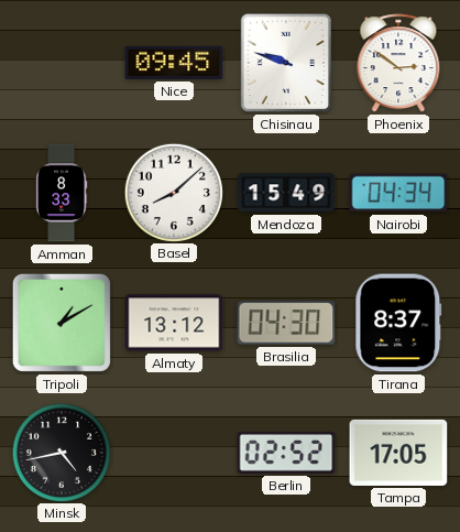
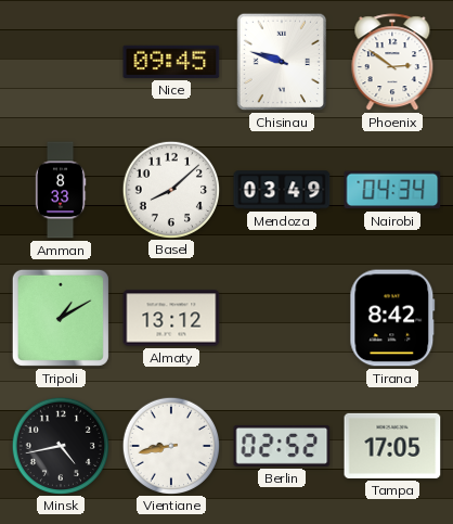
Mendoza: 15:49 -> 03:49
Brasilia: 04:30 -> none
Tirana: 8:37 -> 8:42
Vientiane: none -> 8:43
